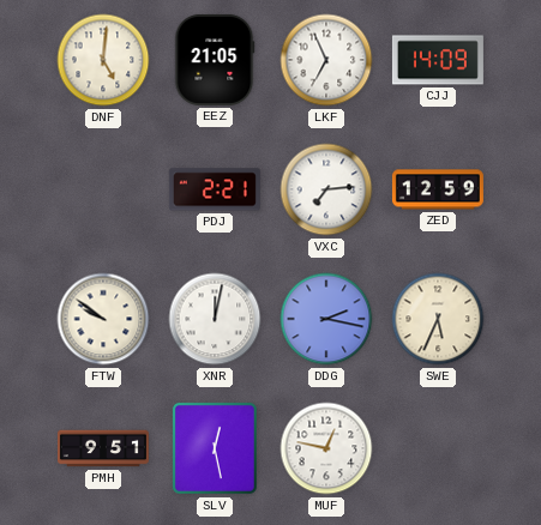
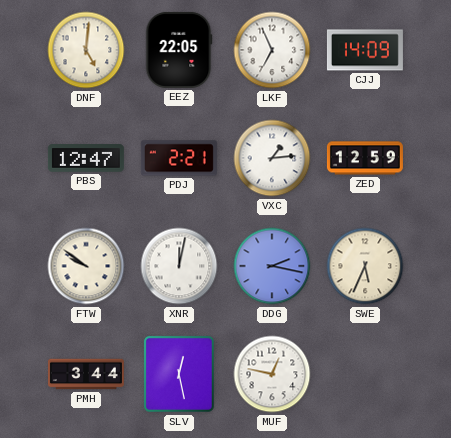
EEZ: 21:05 -> 22:05
PBS: none -> 12:47
VXC: 7:14 -> 1:14
PMH: 9:51 -> 3:44
